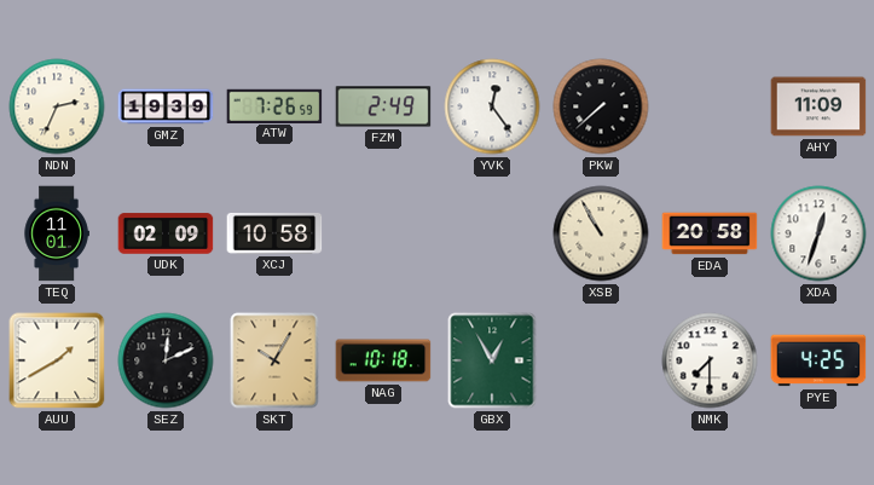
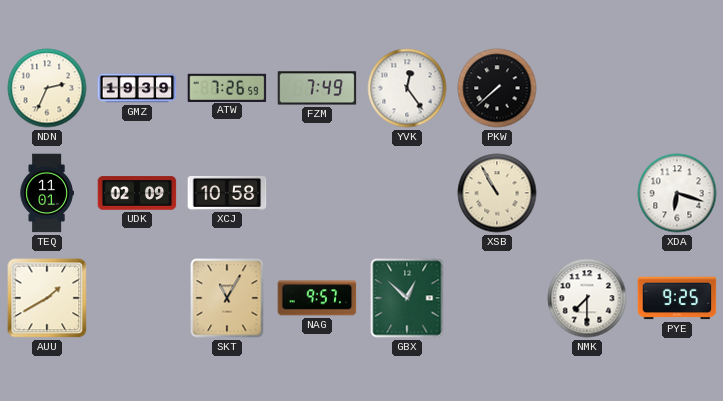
FZM: 2:49 -> 7:49
AHY: 11:09 -> none
EDA: 20:58 -> none
XDA: 12:33 -> 6:18
SEZ: 12:11 -> none
SKT: 10:05 -> 11:05
NAG: 10:18 -> 9:57
GBX: 12:55 -> 12:52
PYE: 4:25 -> 9:25
